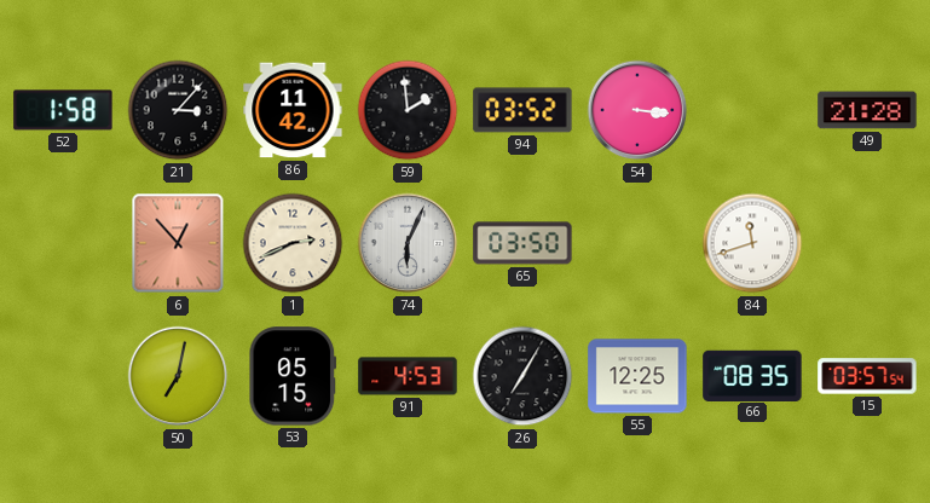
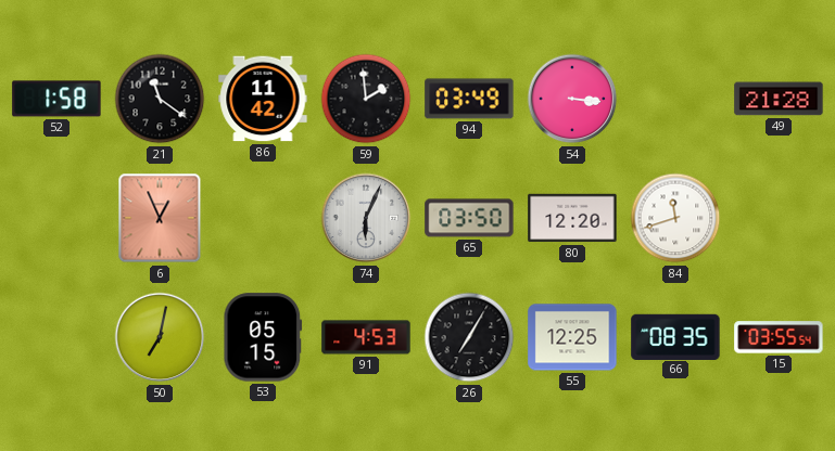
21: 3:07 -> 11:21
94: 03:52 -> 03:49
6: 12:53 -> 12:56
1: 2:41 -> none
80: none -> 12:20
15: 03:57 -> 03:55
